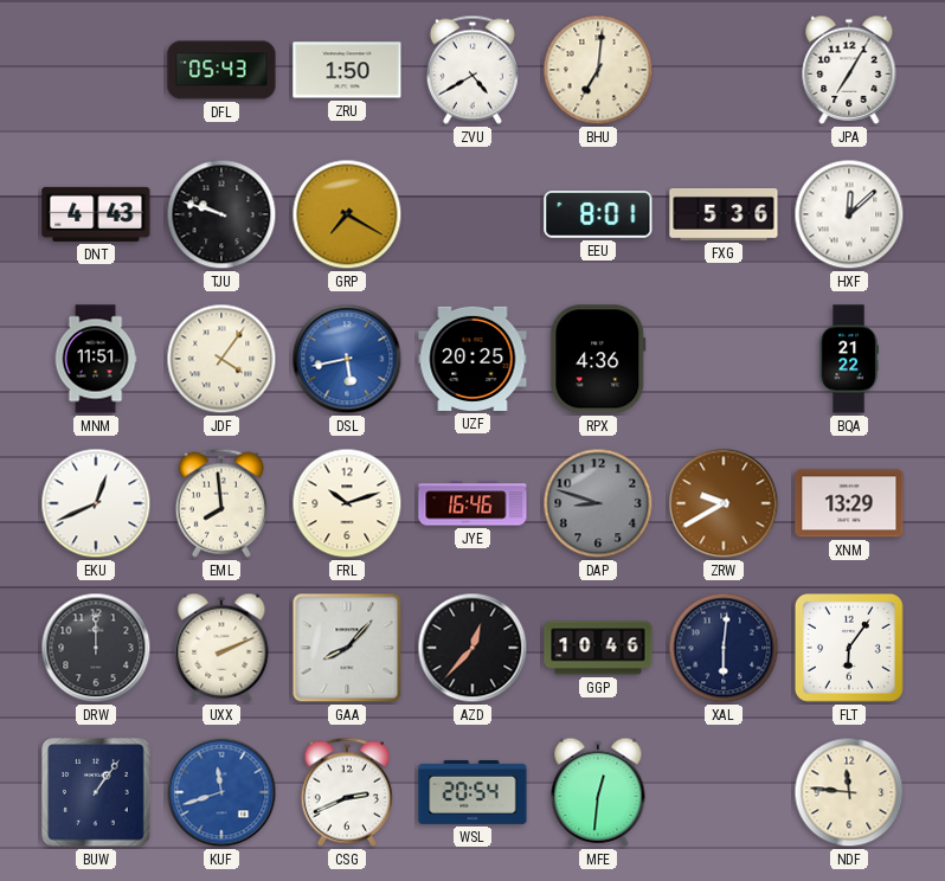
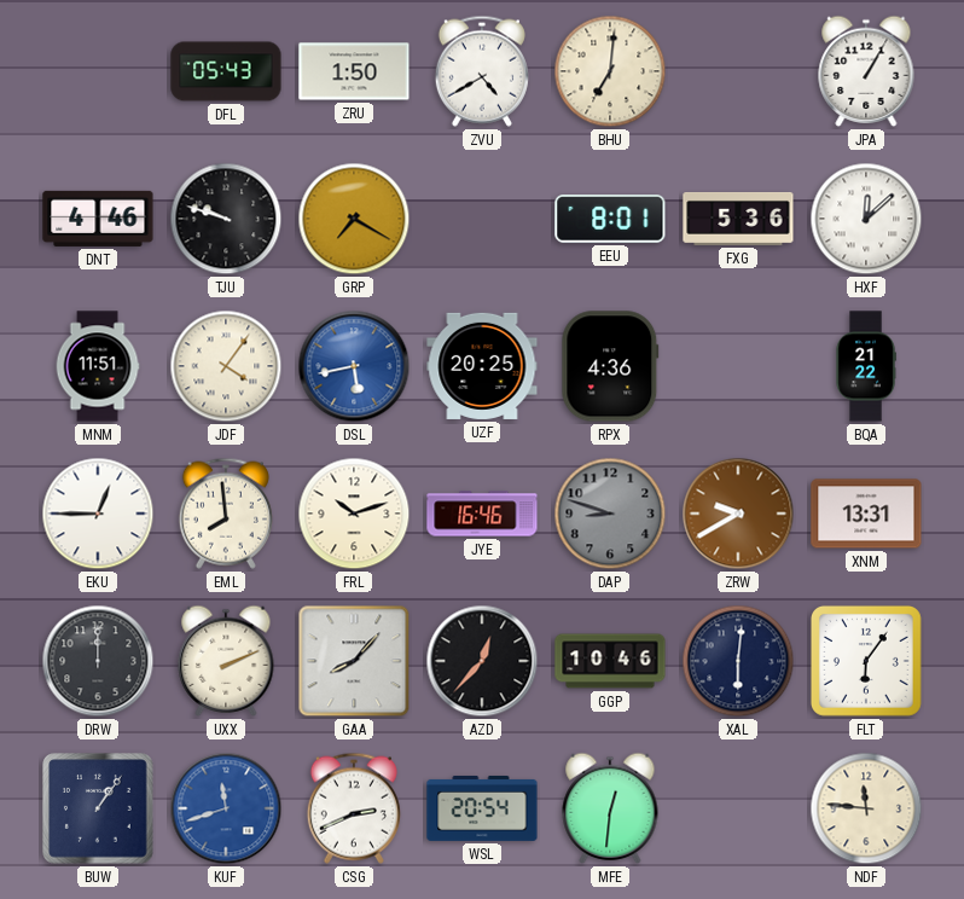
JPA: 7:05 -> 1:05
DNT: 4:43 -> 4:46
EKU: 12:41 -> 12:45
XNM: 13:29 -> 13:31
